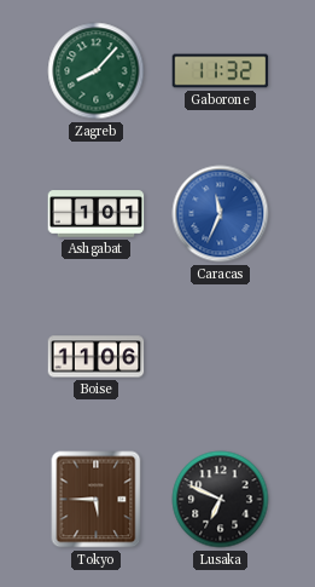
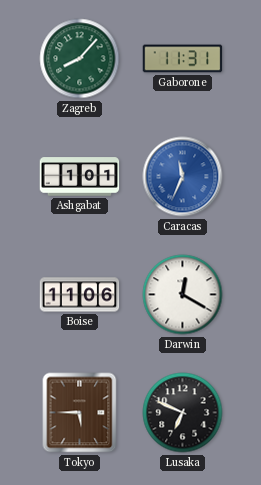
Gaborone: 11:32 -> 11:31
Darwin: none -> 12:20
